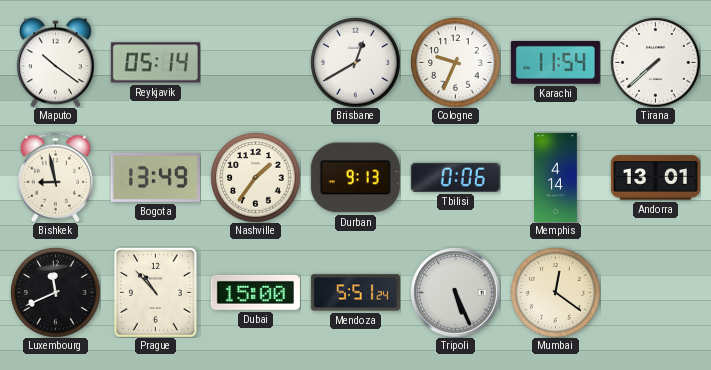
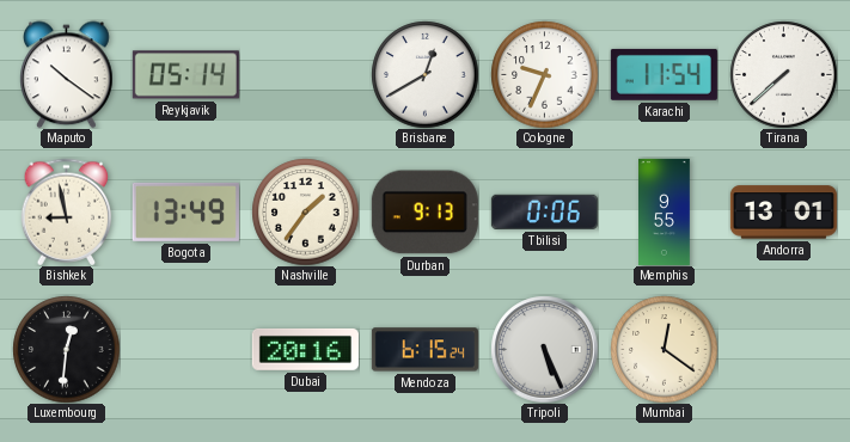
Memphis: 4:14 -> 9:55
Luxembourg: 11:41 -> 12:31
Prague: 10:53 -> none
Dubai: 15:00 -> 20:16
Mendoza: 5:51 -> 6:15
